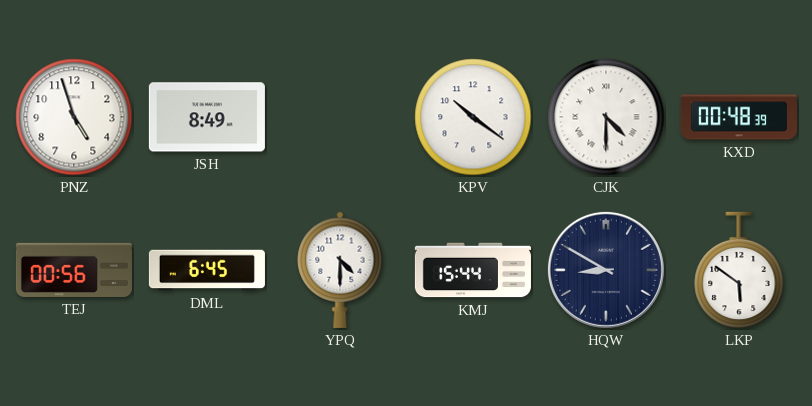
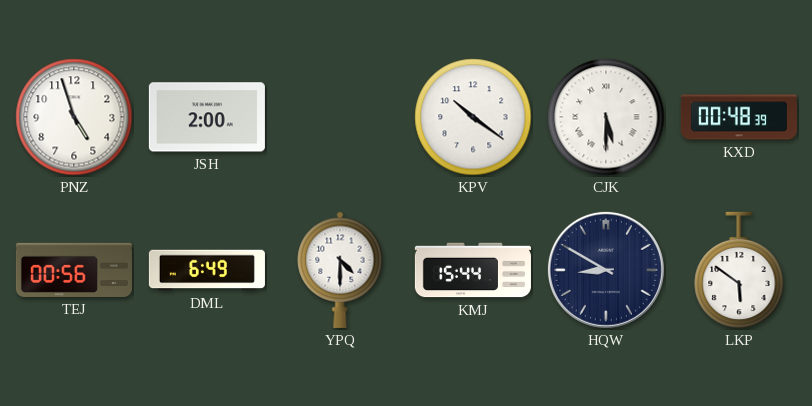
JSH: 8:49 -> 2:00
CJK: 4:30 -> 5:30
DML: 6:45 -> 6:49
